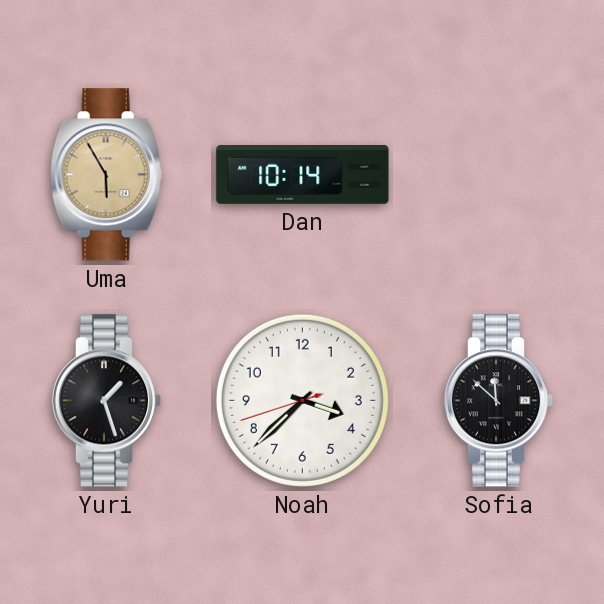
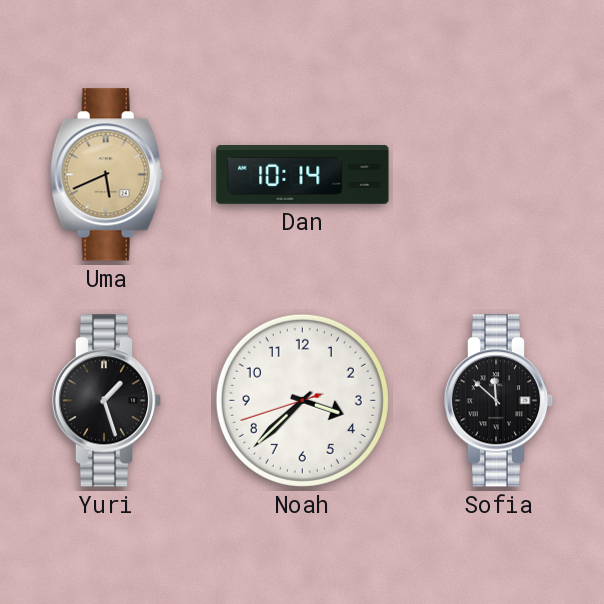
Uma: 5:55 -> 5:41
